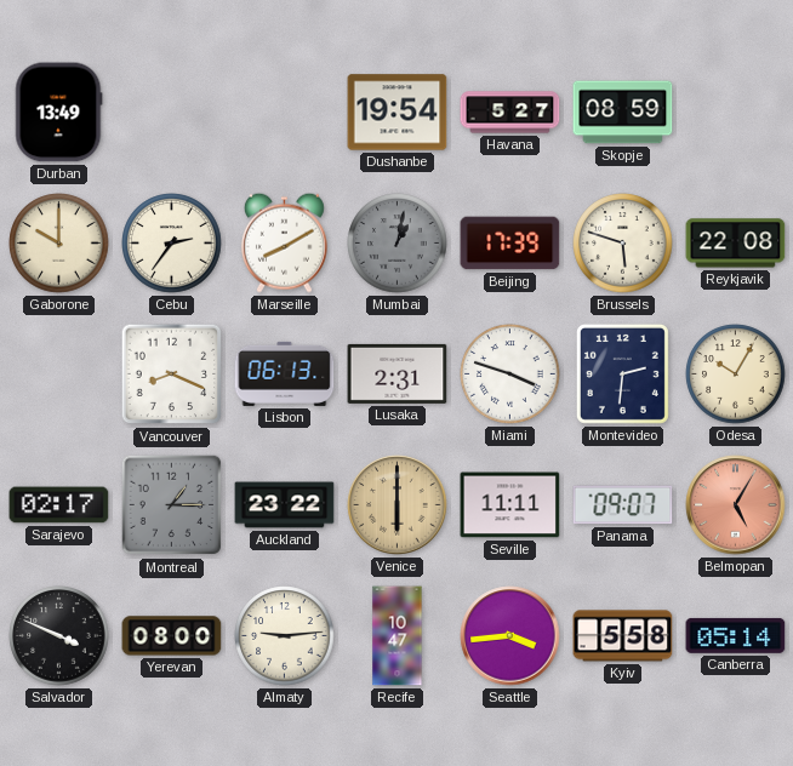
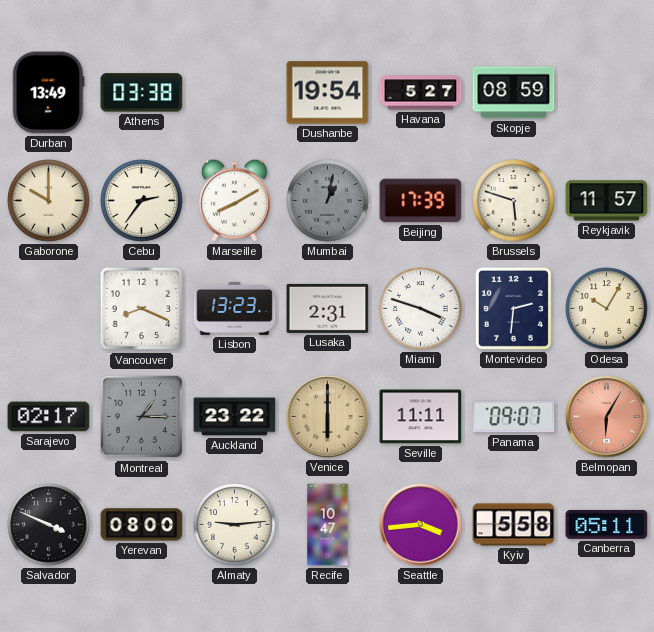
Athens: none -> 03:38
Reykjavik: 22:08 -> 11:57
Lisbon: 06:13 -> 13:23
Belmopan: 5:05 -> 6:05
Canberra: 05:14 -> 05:11
